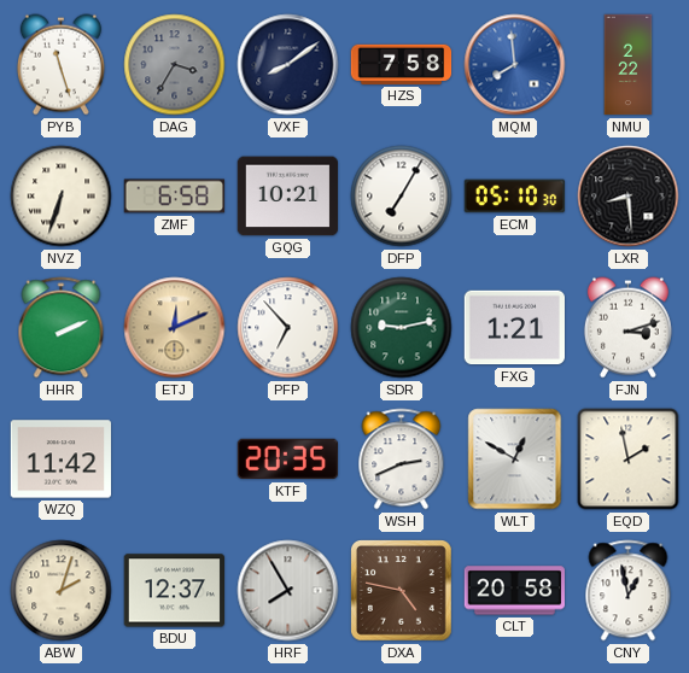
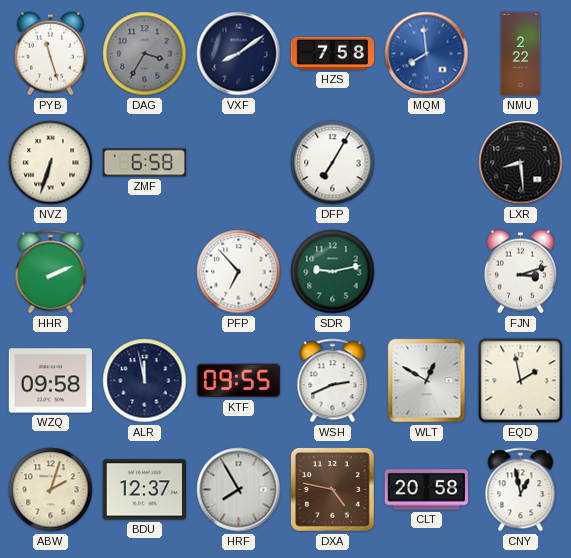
GQG: 10:21 -> none
ECM: 05:10 -> none
ETJ: 12:11 -> none
FXG: 1:21 -> none
WZQ: 11:42 -> 09:58
ALR: none -> 11:58
KTF: 20:35 -> 09:55
